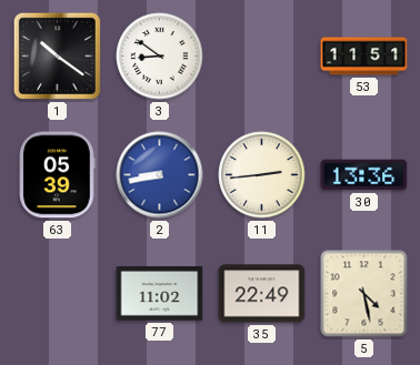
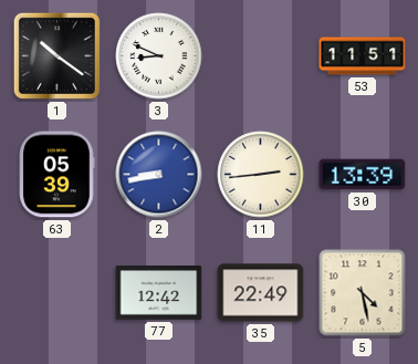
3: 8:51 -> 8:49
30: 13:36 -> 13:39
77: 11:02 -> 12:42
